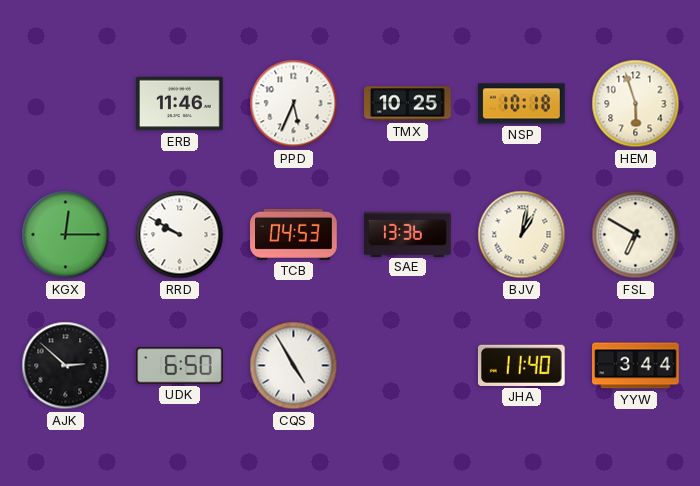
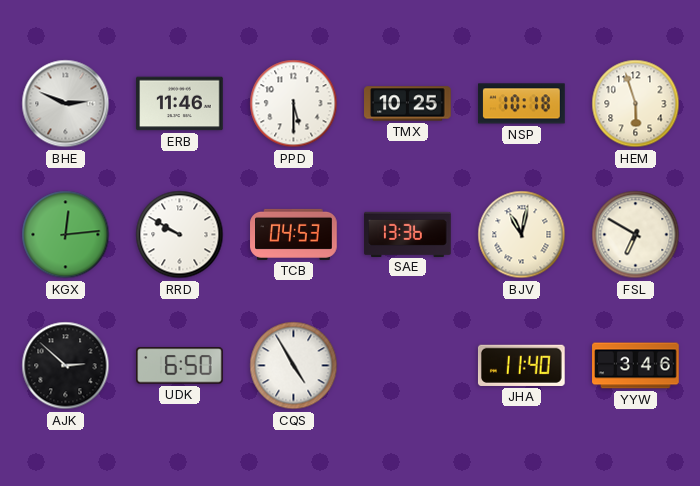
BHE: none -> 2:49
PPD: 5:34 -> 5:30
KGX: 12:15 -> 12:14
BJV: 1:02 -> 11:02
YYW: 3:44 -> 3:46
